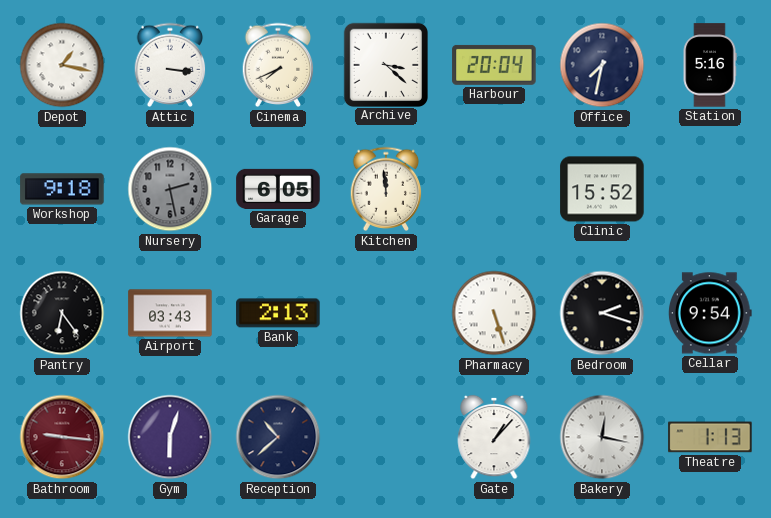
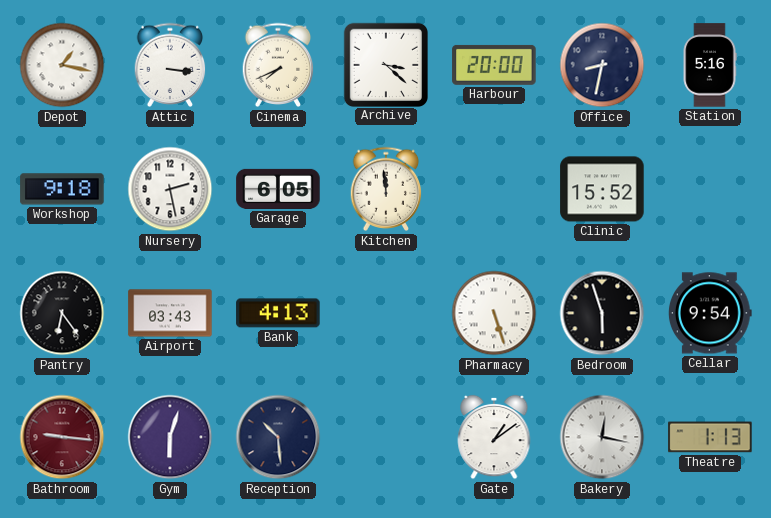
Harbour: 20:04 -> 20:00
Office: 7:32 -> 8:32
Nursery dial: grey -> white
Bank: 2:13 -> 4:13
Bedroom: 2:18 -> 5:57
Reception: 10:38 -> 10:29
Gate: 1:07 -> 1:09
